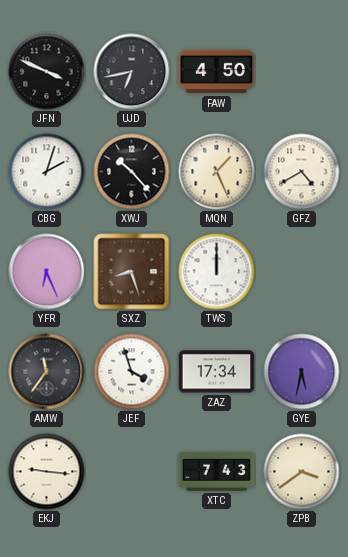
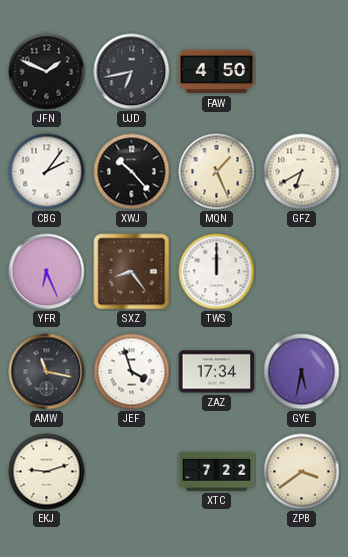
JFN: 3:49 -> 1:49
CBG: 2:03 -> 2:06
GFZ: 4:40 -> 6:40
SXZ: 8:27 -> 8:24
AMW: 11:36 -> 11:17
EKJ: 9:16 -> 9:12
XTC: 7:43 -> 7:22
